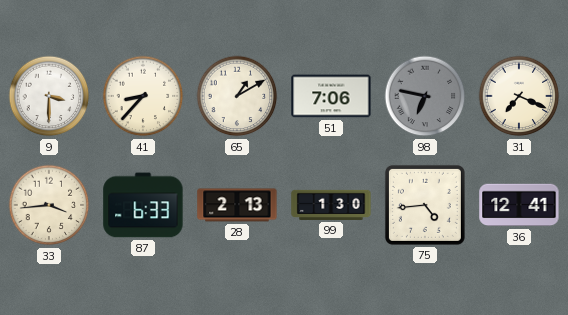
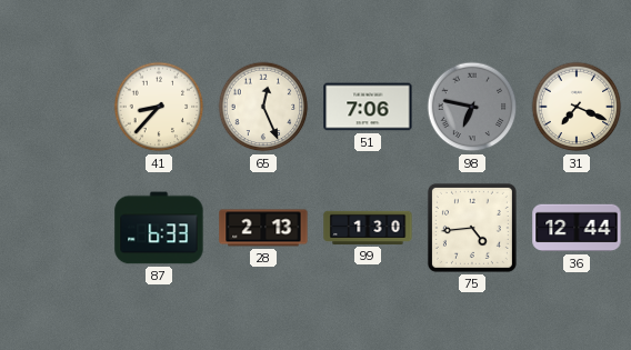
9: 3:30 -> none
65: 1:10 -> 12:26
33: 3:44 -> none
36: 12:41 -> 12:44
